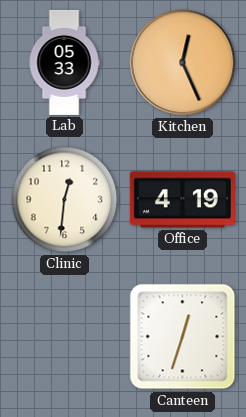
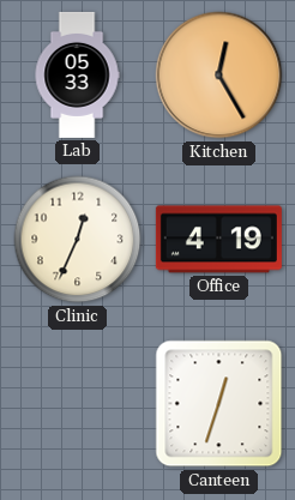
Kitchen: 12:26 -> 12:25
Clinic: 12:31 -> 12:34
